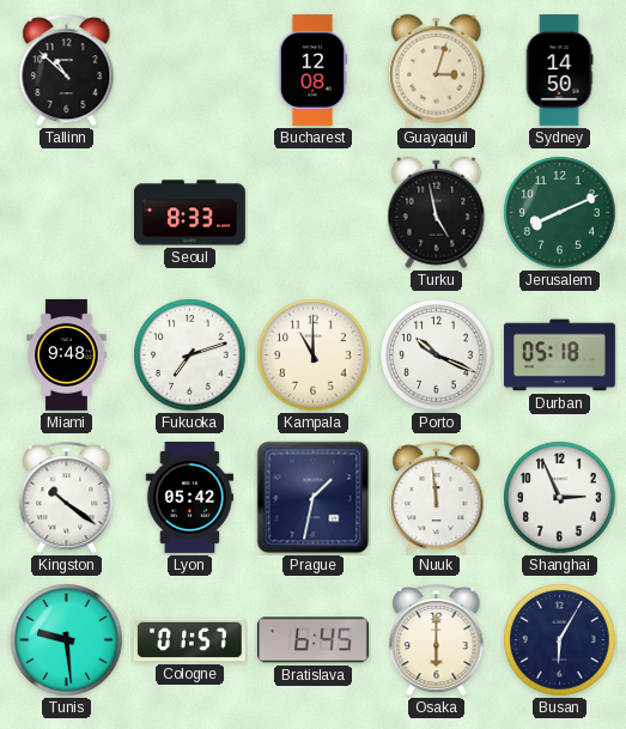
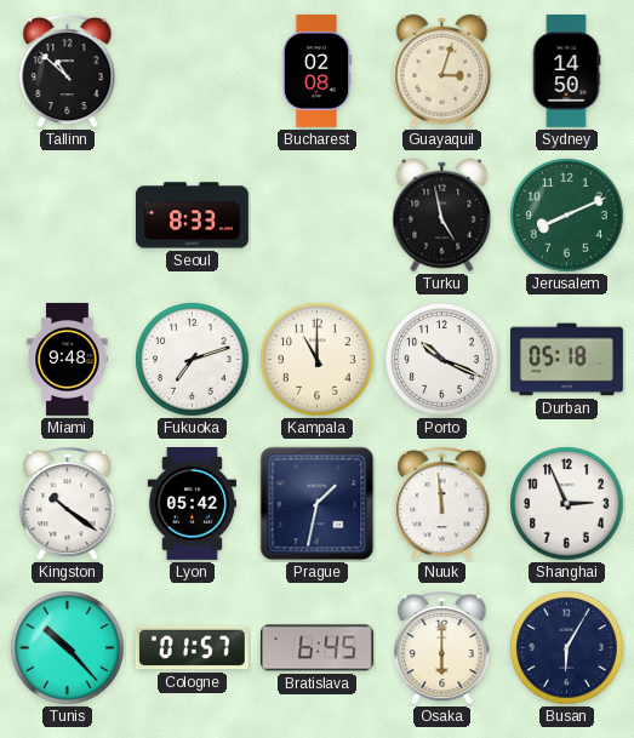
Bucharest: 12:08 -> 02:08
Tunis: 9:29 -> 10:23
